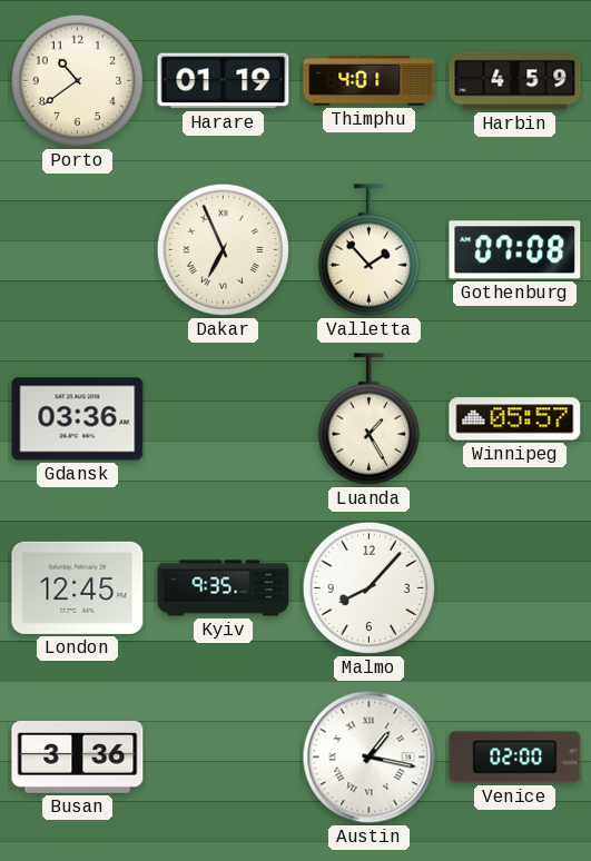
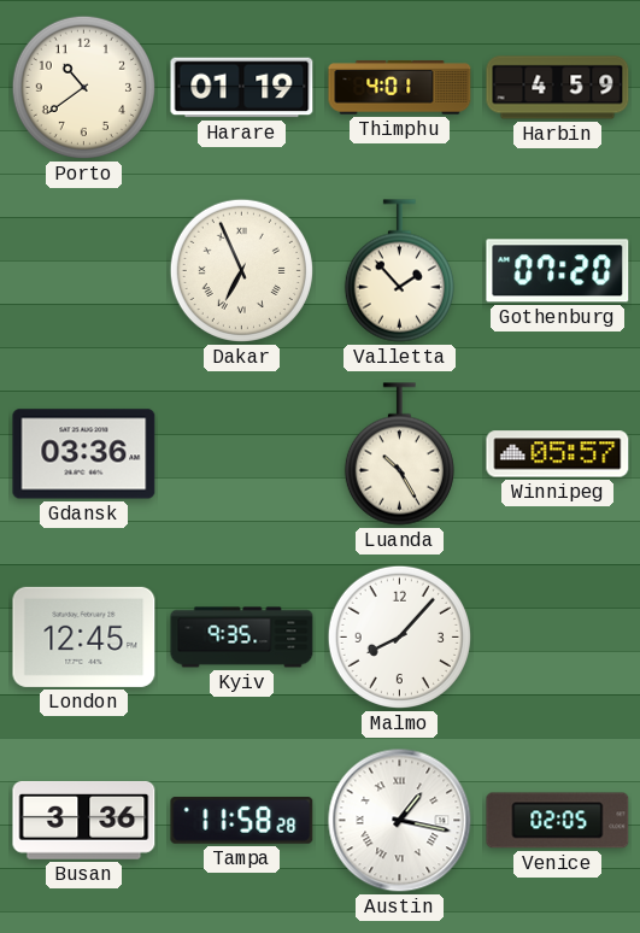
Gothenburg: 07:08 -> 07:20
Luanda: 1:25 -> 10:25
Tampa: none -> 11:58
Venice: 02:00 -> 02:05
